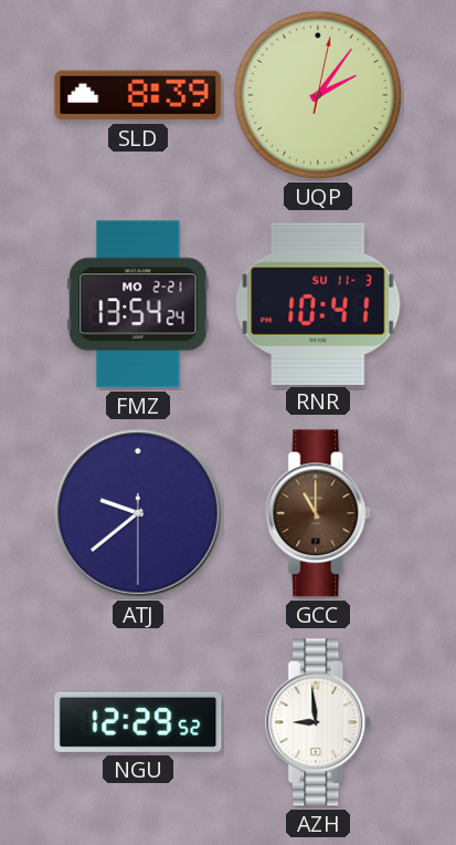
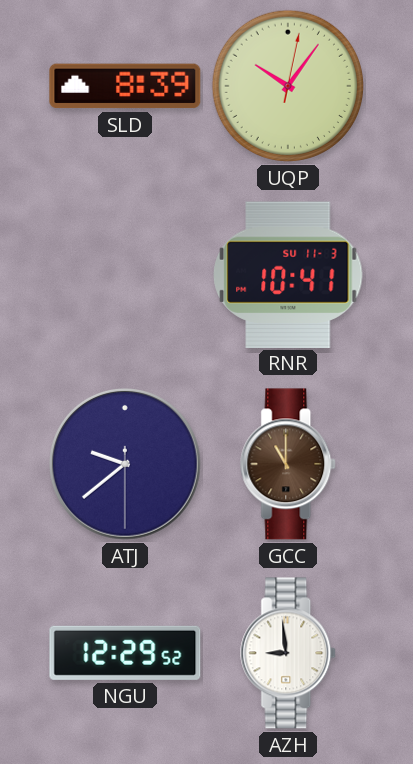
UQP: 2:06 -> 10:06
FMZ: 13:54 -> none
